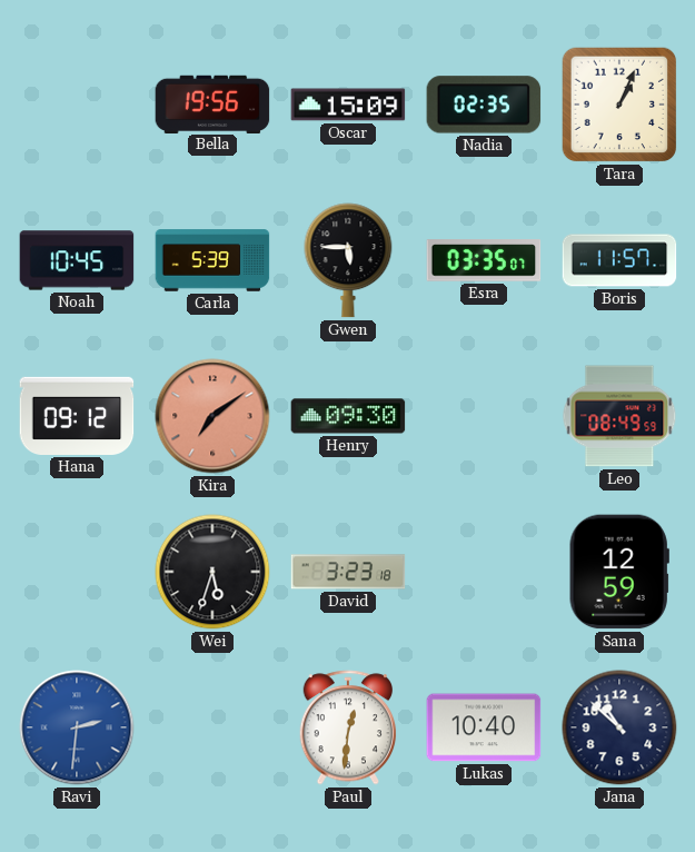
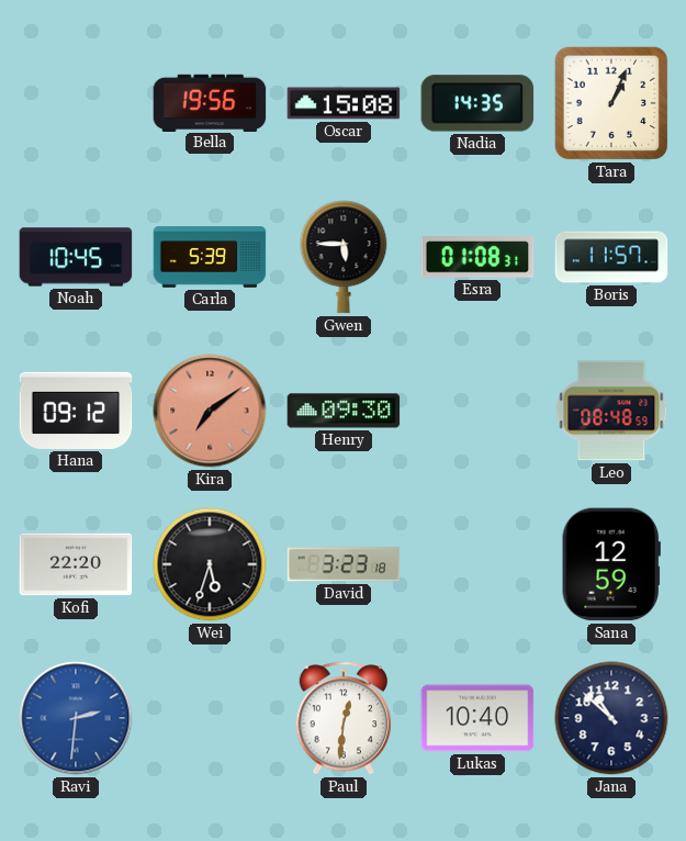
Oscar: 15:09 -> 15:08
Nadia: 02:35 -> 14:35
Esra: 03:35 -> 01:08
Leo: 08:49 -> 08:48
Kofi: none -> 22:20
